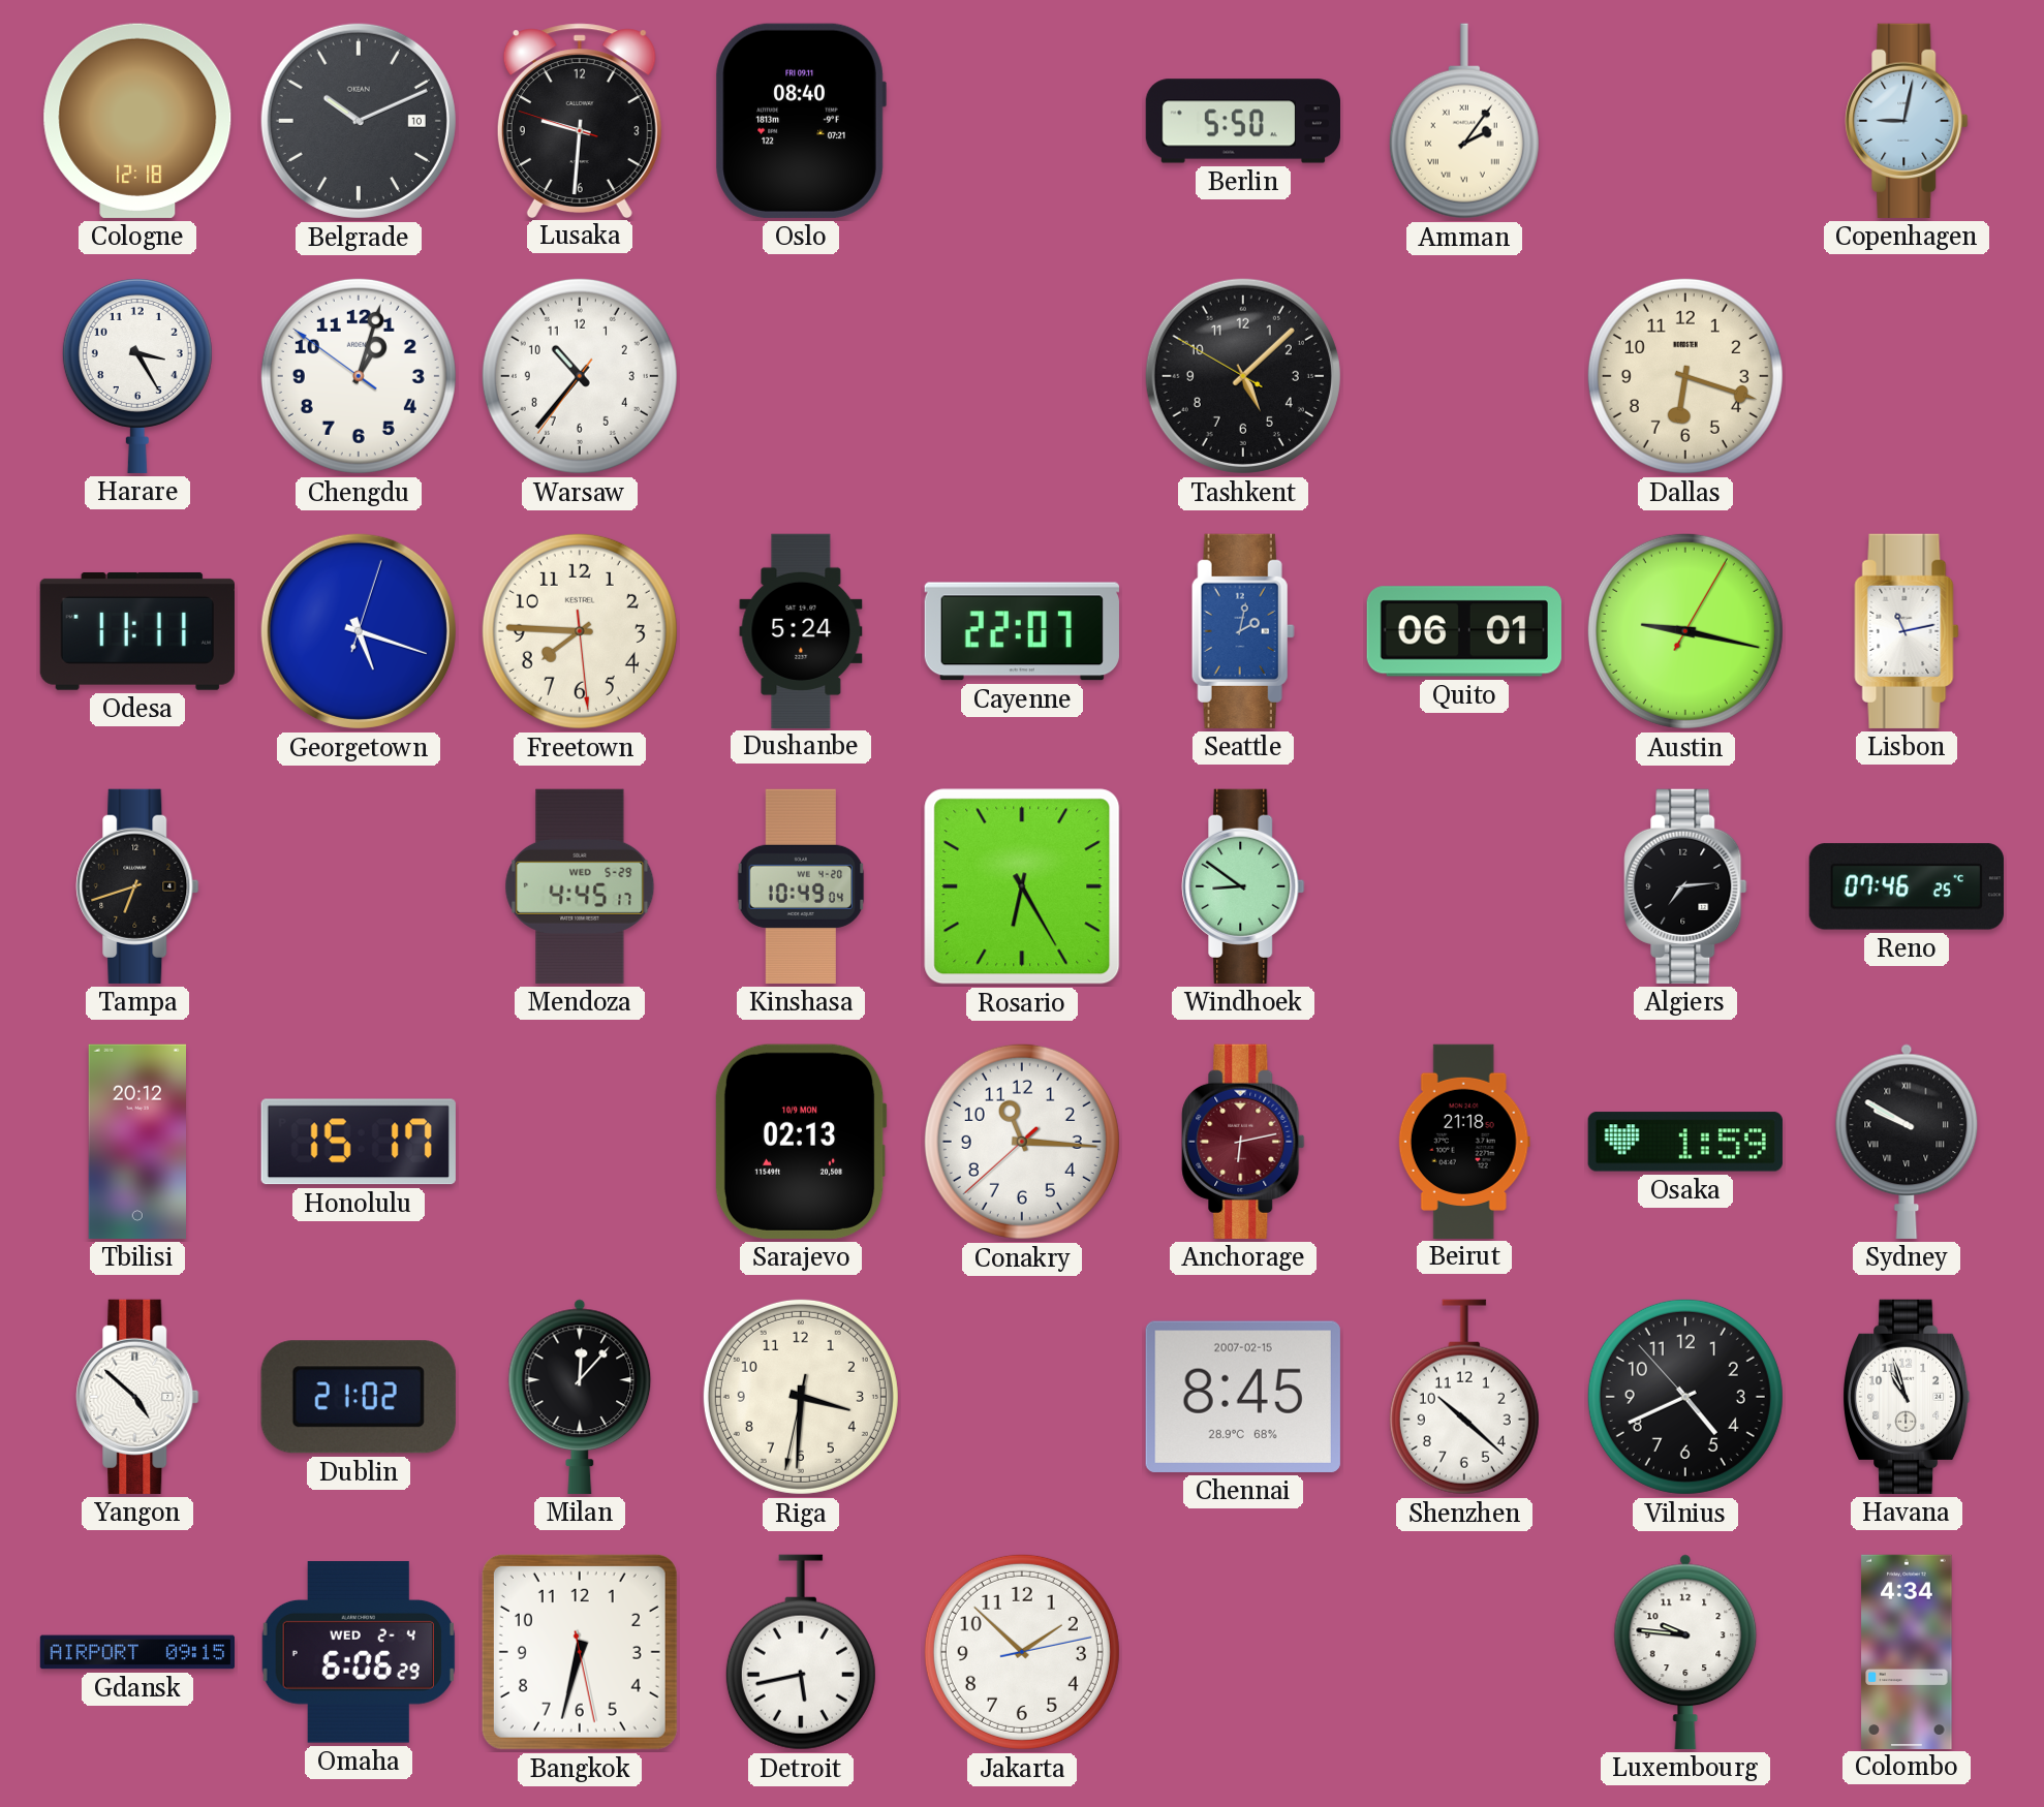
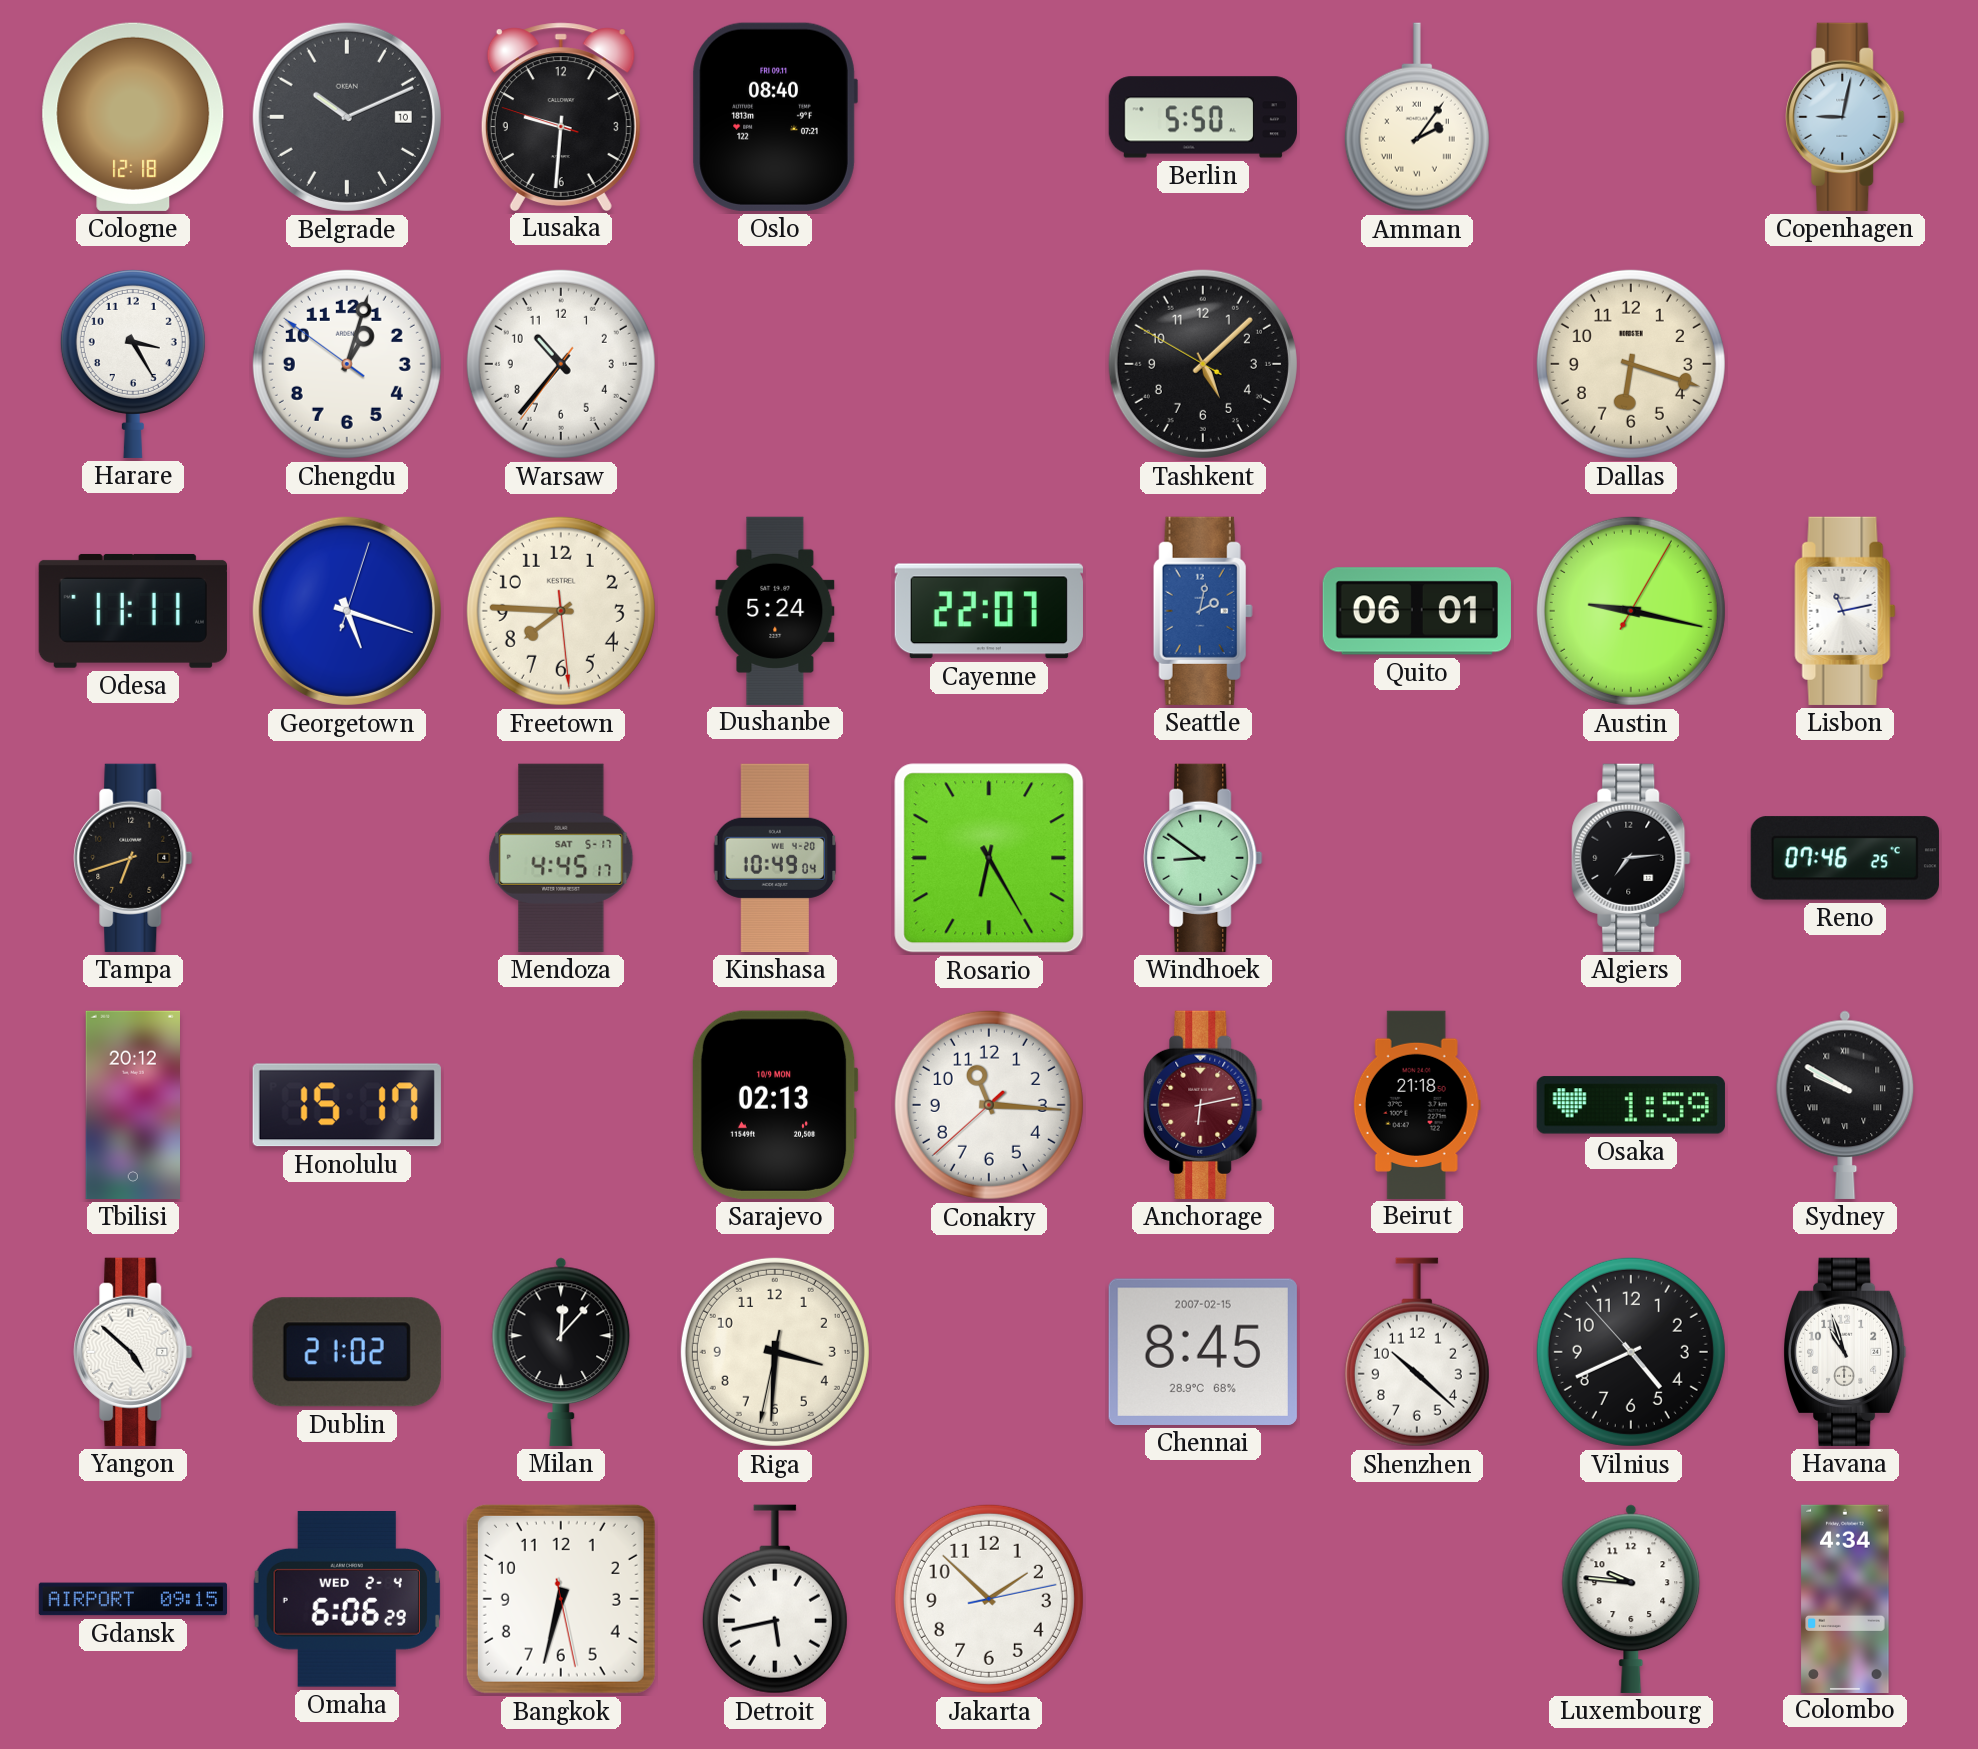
Mendoza date: WED 5-29 -> SAT 5-17
